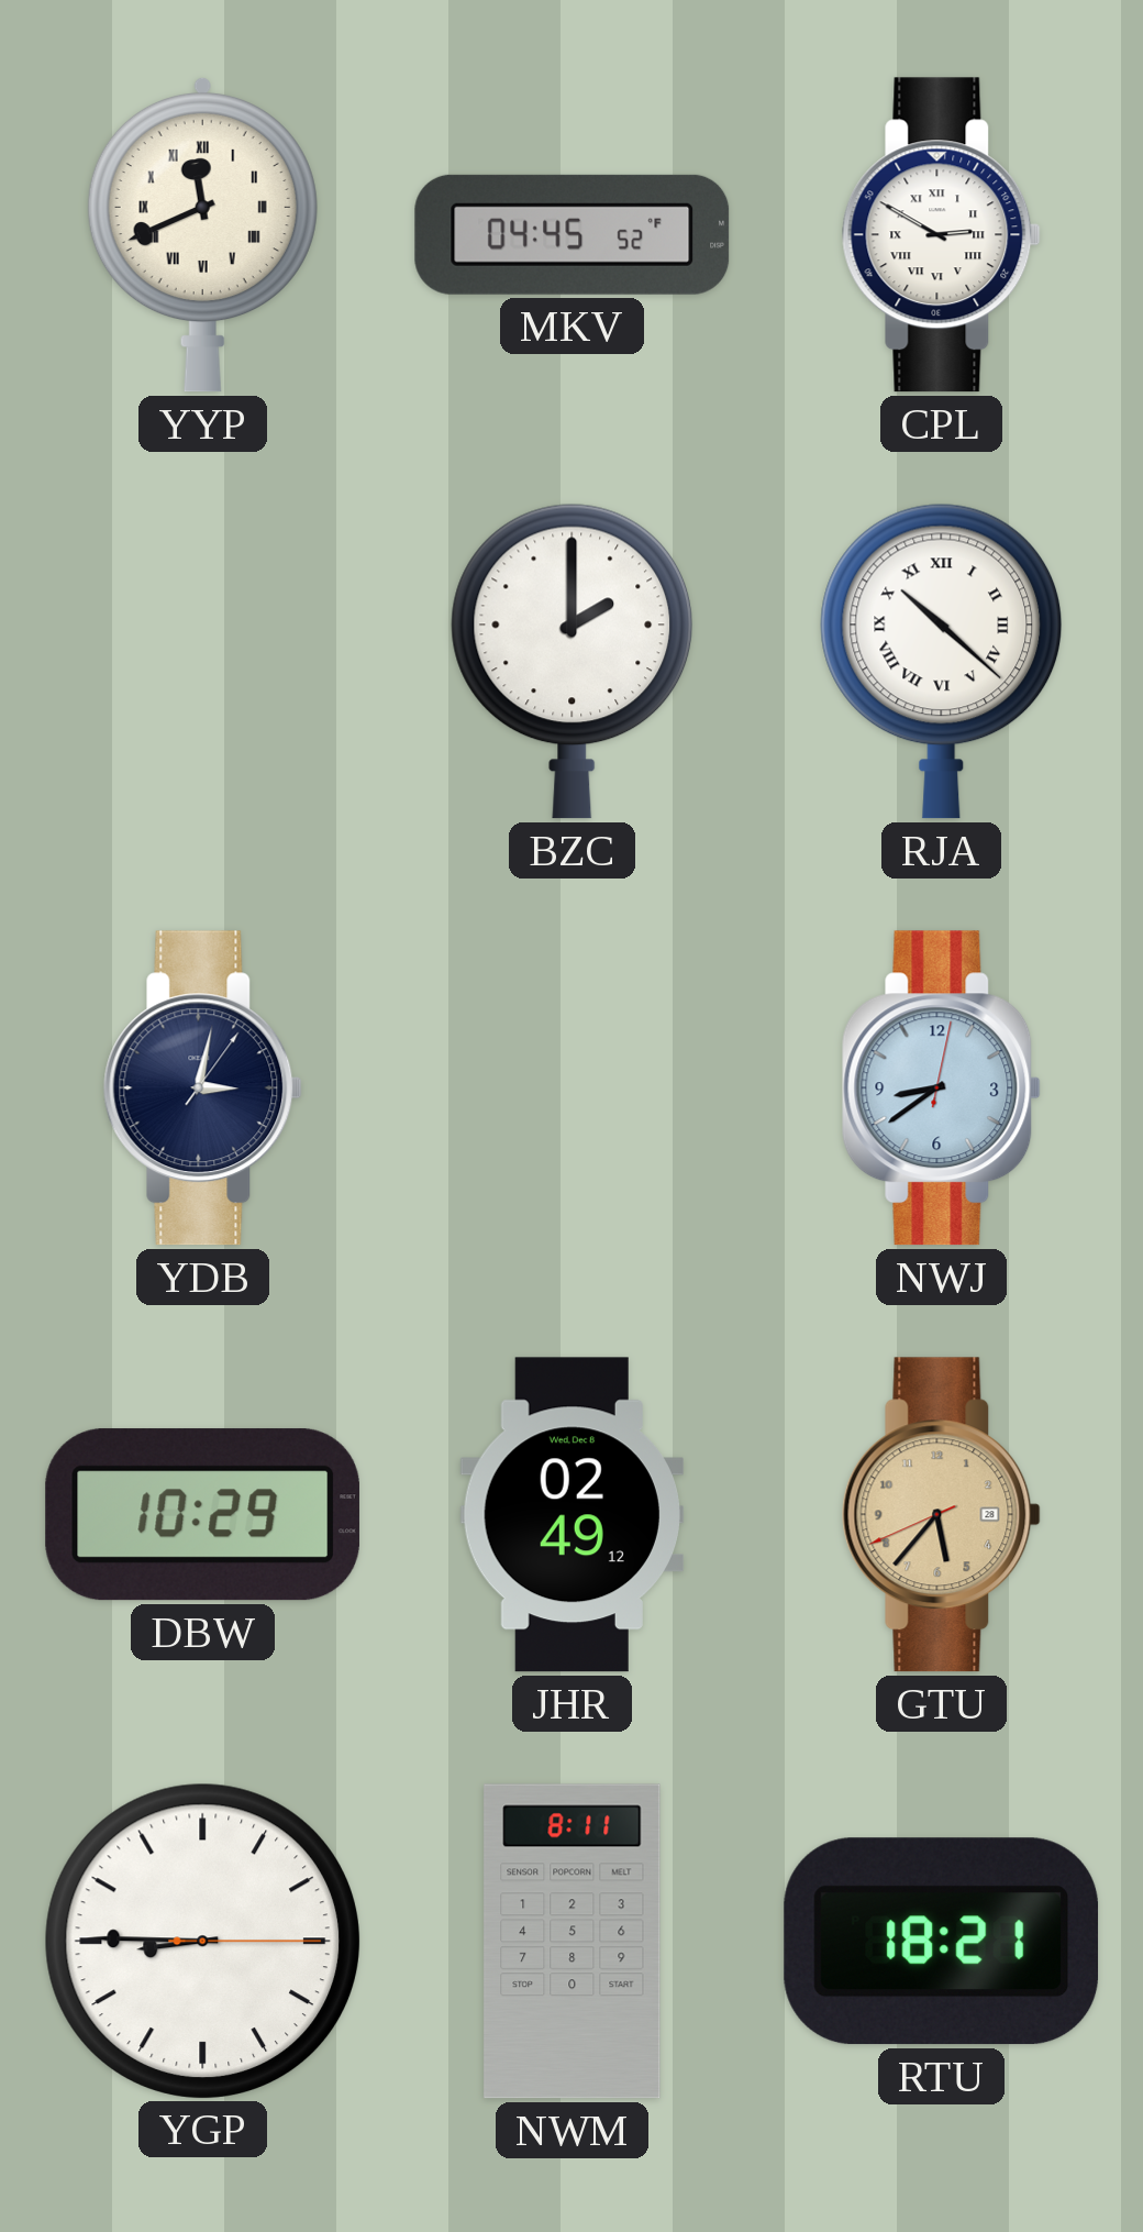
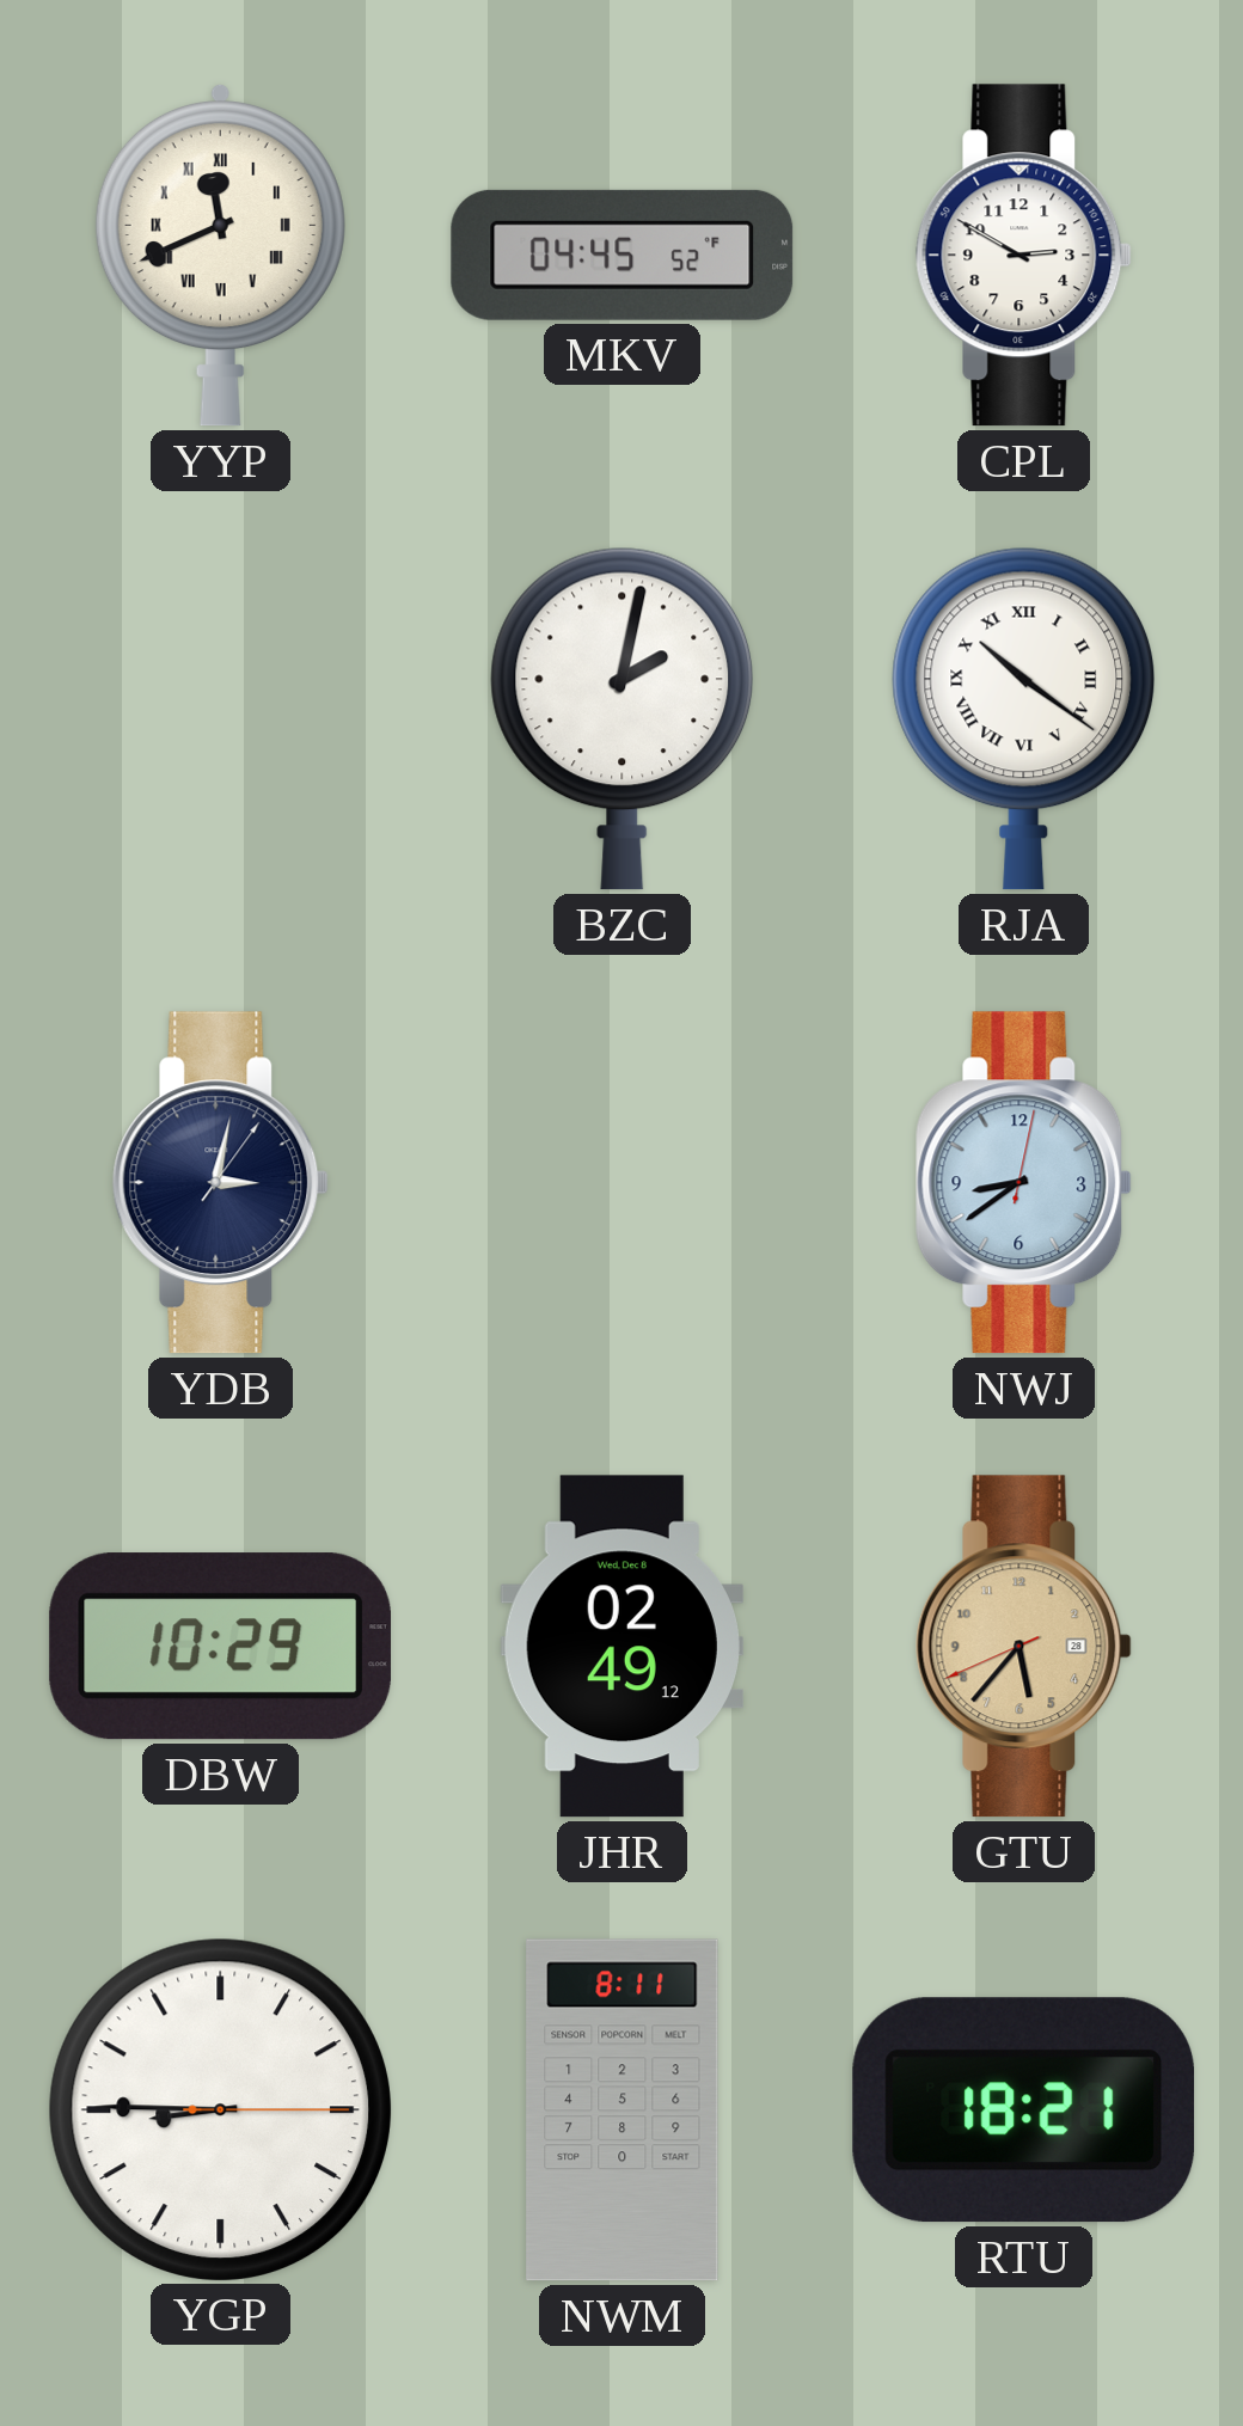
CPL numerals: Roman -> Arabic
BZC: 2:00 -> 2:02
RJA: 10:22 -> 10:21
